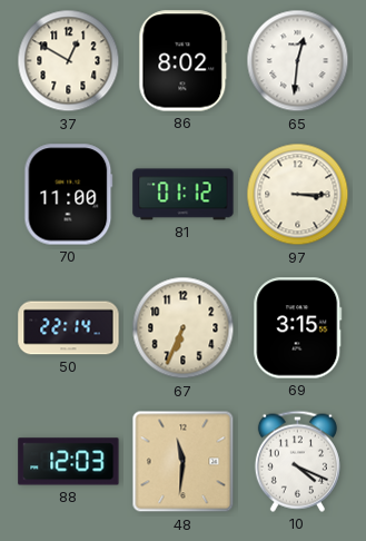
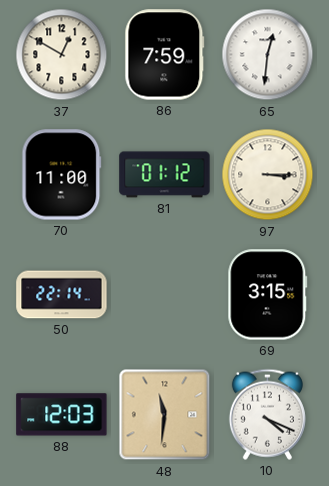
86: 8:02 -> 7:59
67: 6:34 -> none
